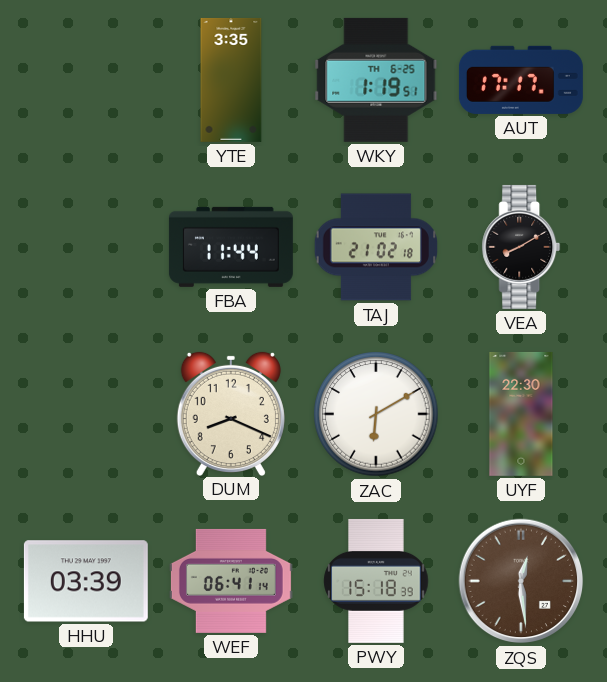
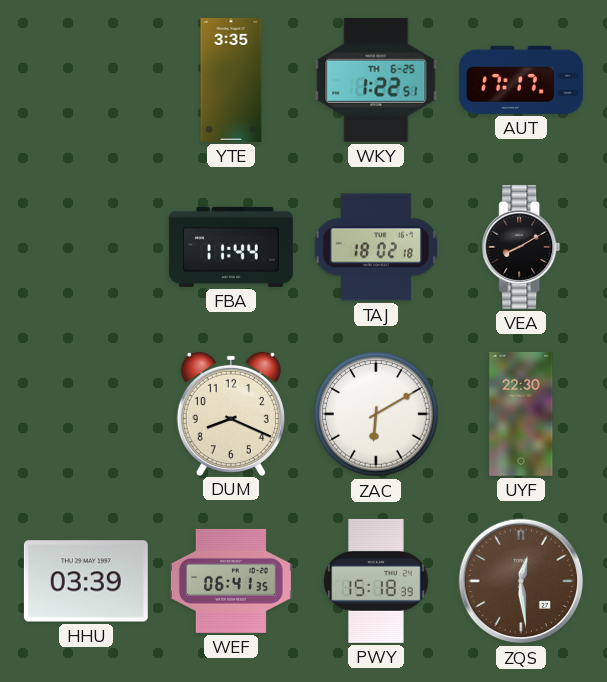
WKY: 1:19 -> 1:22
TAJ: 21:02 -> 18:02
WEF: 06:41:14 -> 06:41:35
